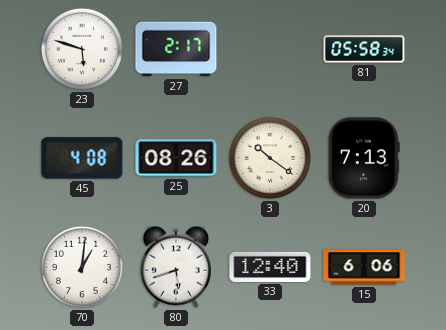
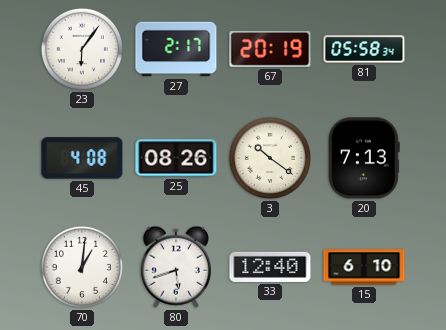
23: 5:48 -> 6:06
67: none -> 20:19
15: 6:06 -> 6:10
